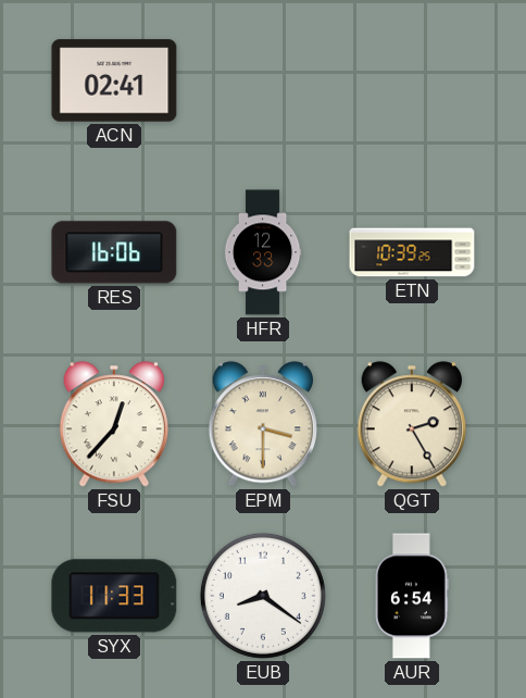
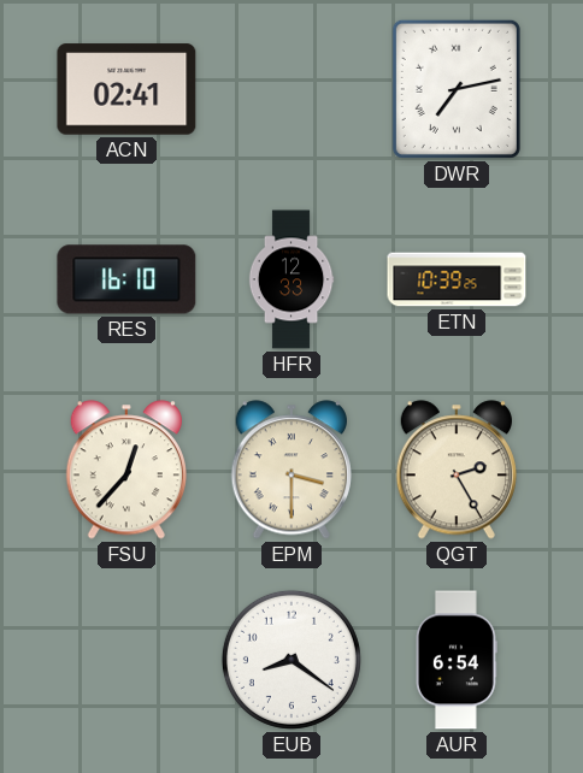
DWR: none -> 7:13
RES: 16:06 -> 16:10
SYX: 11:33 -> none
